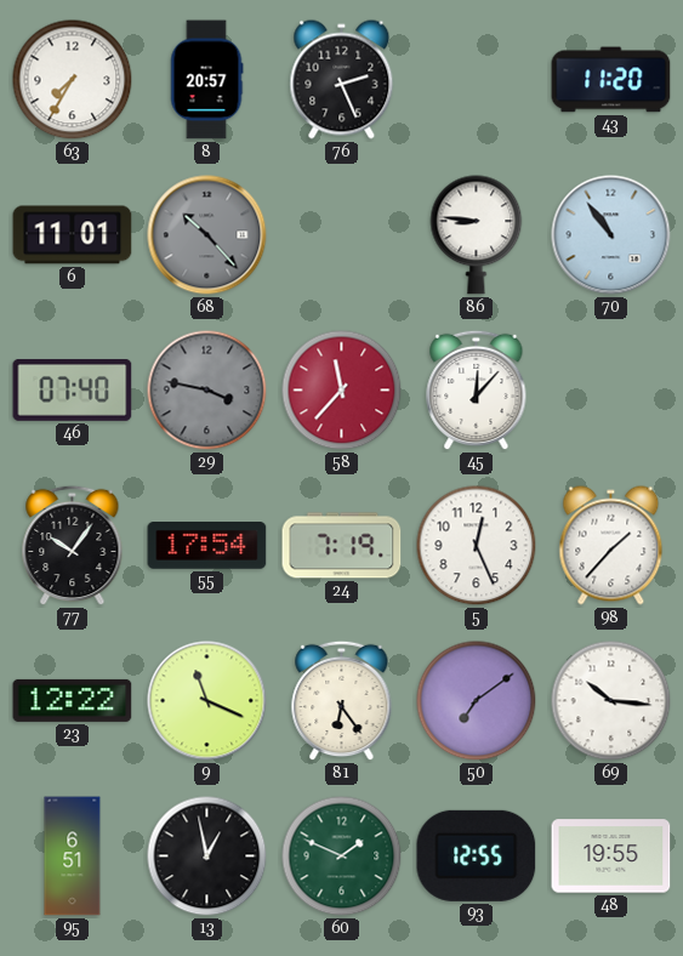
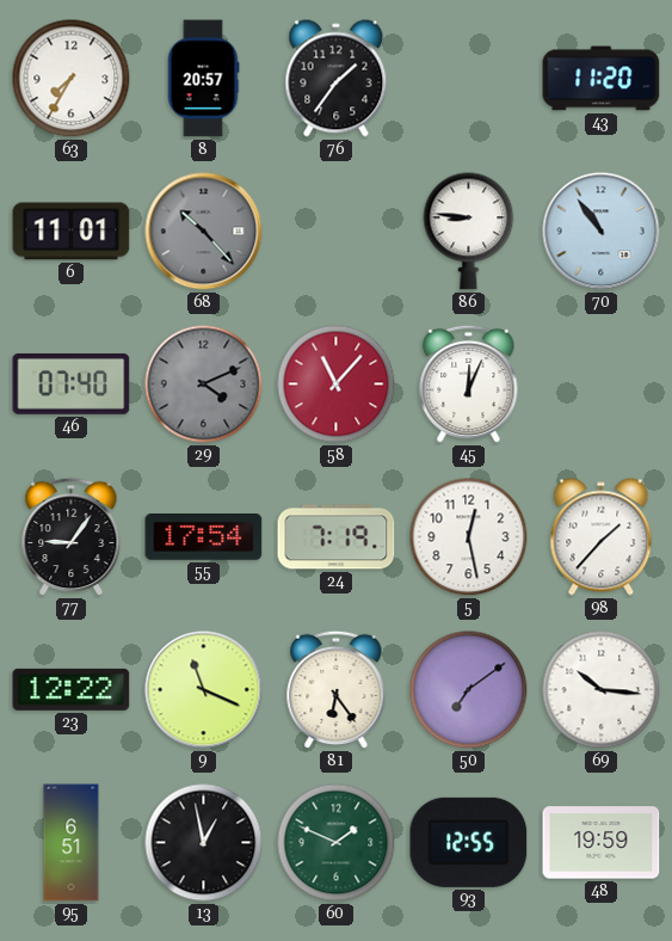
76: 2:26 -> 1:36
29: 3:47 -> 4:11
58: 11:37 -> 11:07
45: 12:07 -> 12:04
77: 10:06 -> 9:06
5: 12:26 -> 12:28
48: 19:55 -> 19:59
